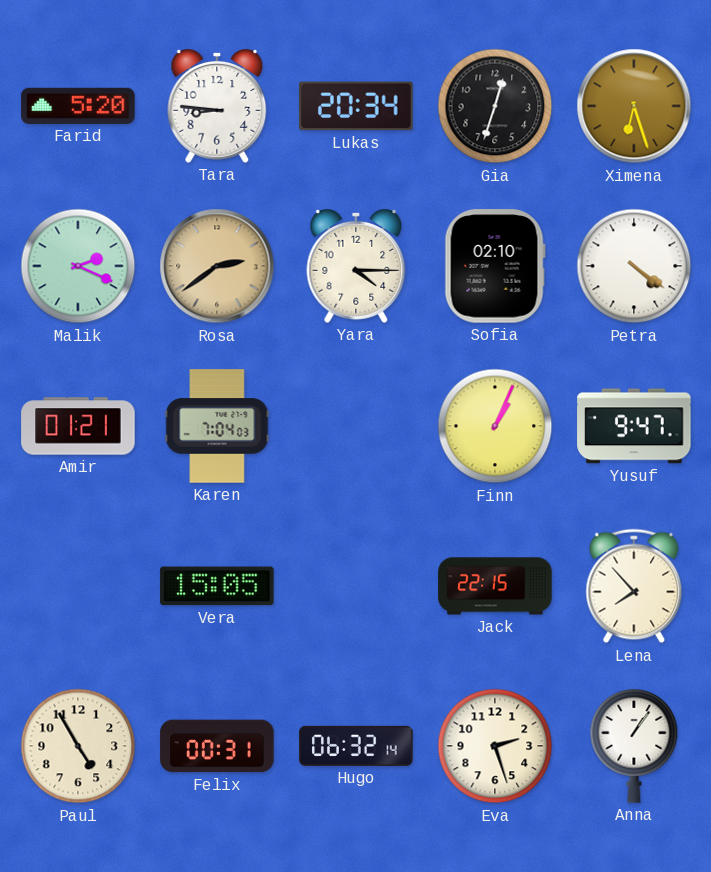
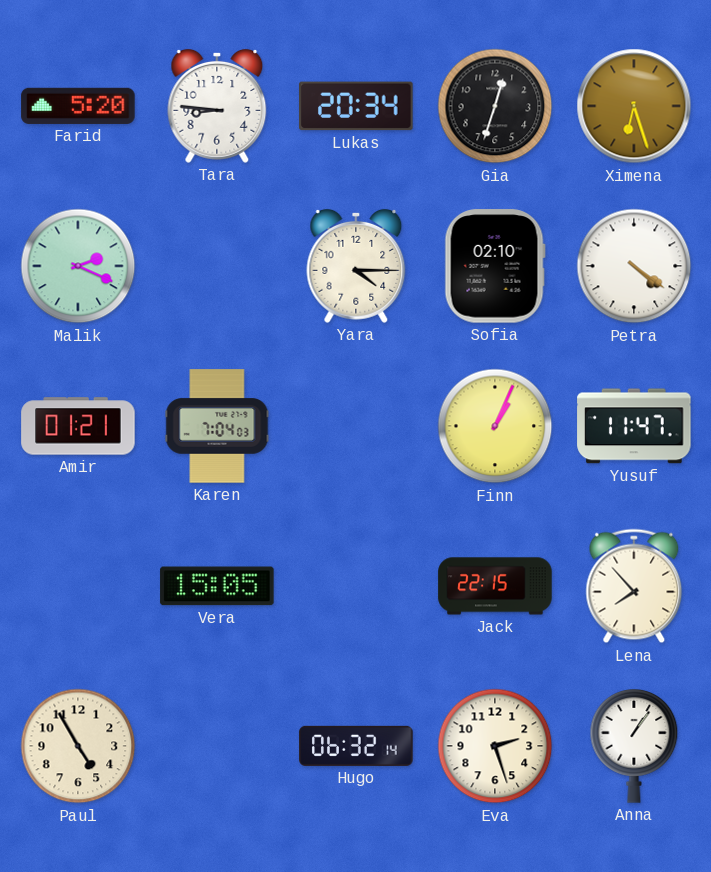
Rosa: 2:39 -> none
Yusuf: 9:47 -> 11:47
Felix: 00:31 -> none
